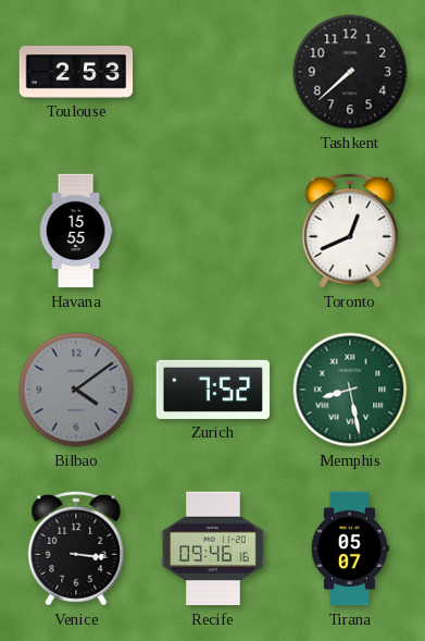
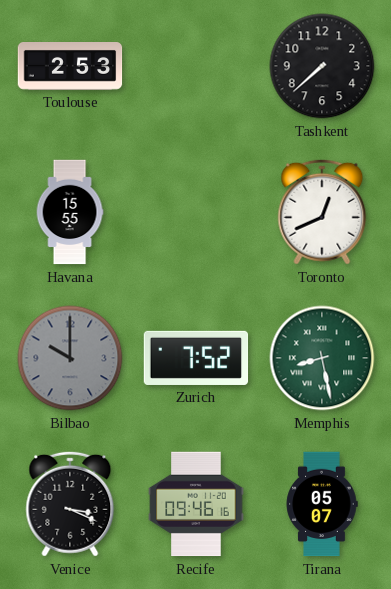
Bilbao: 4:09 -> 10:00
Venice: 3:16 -> 3:19
